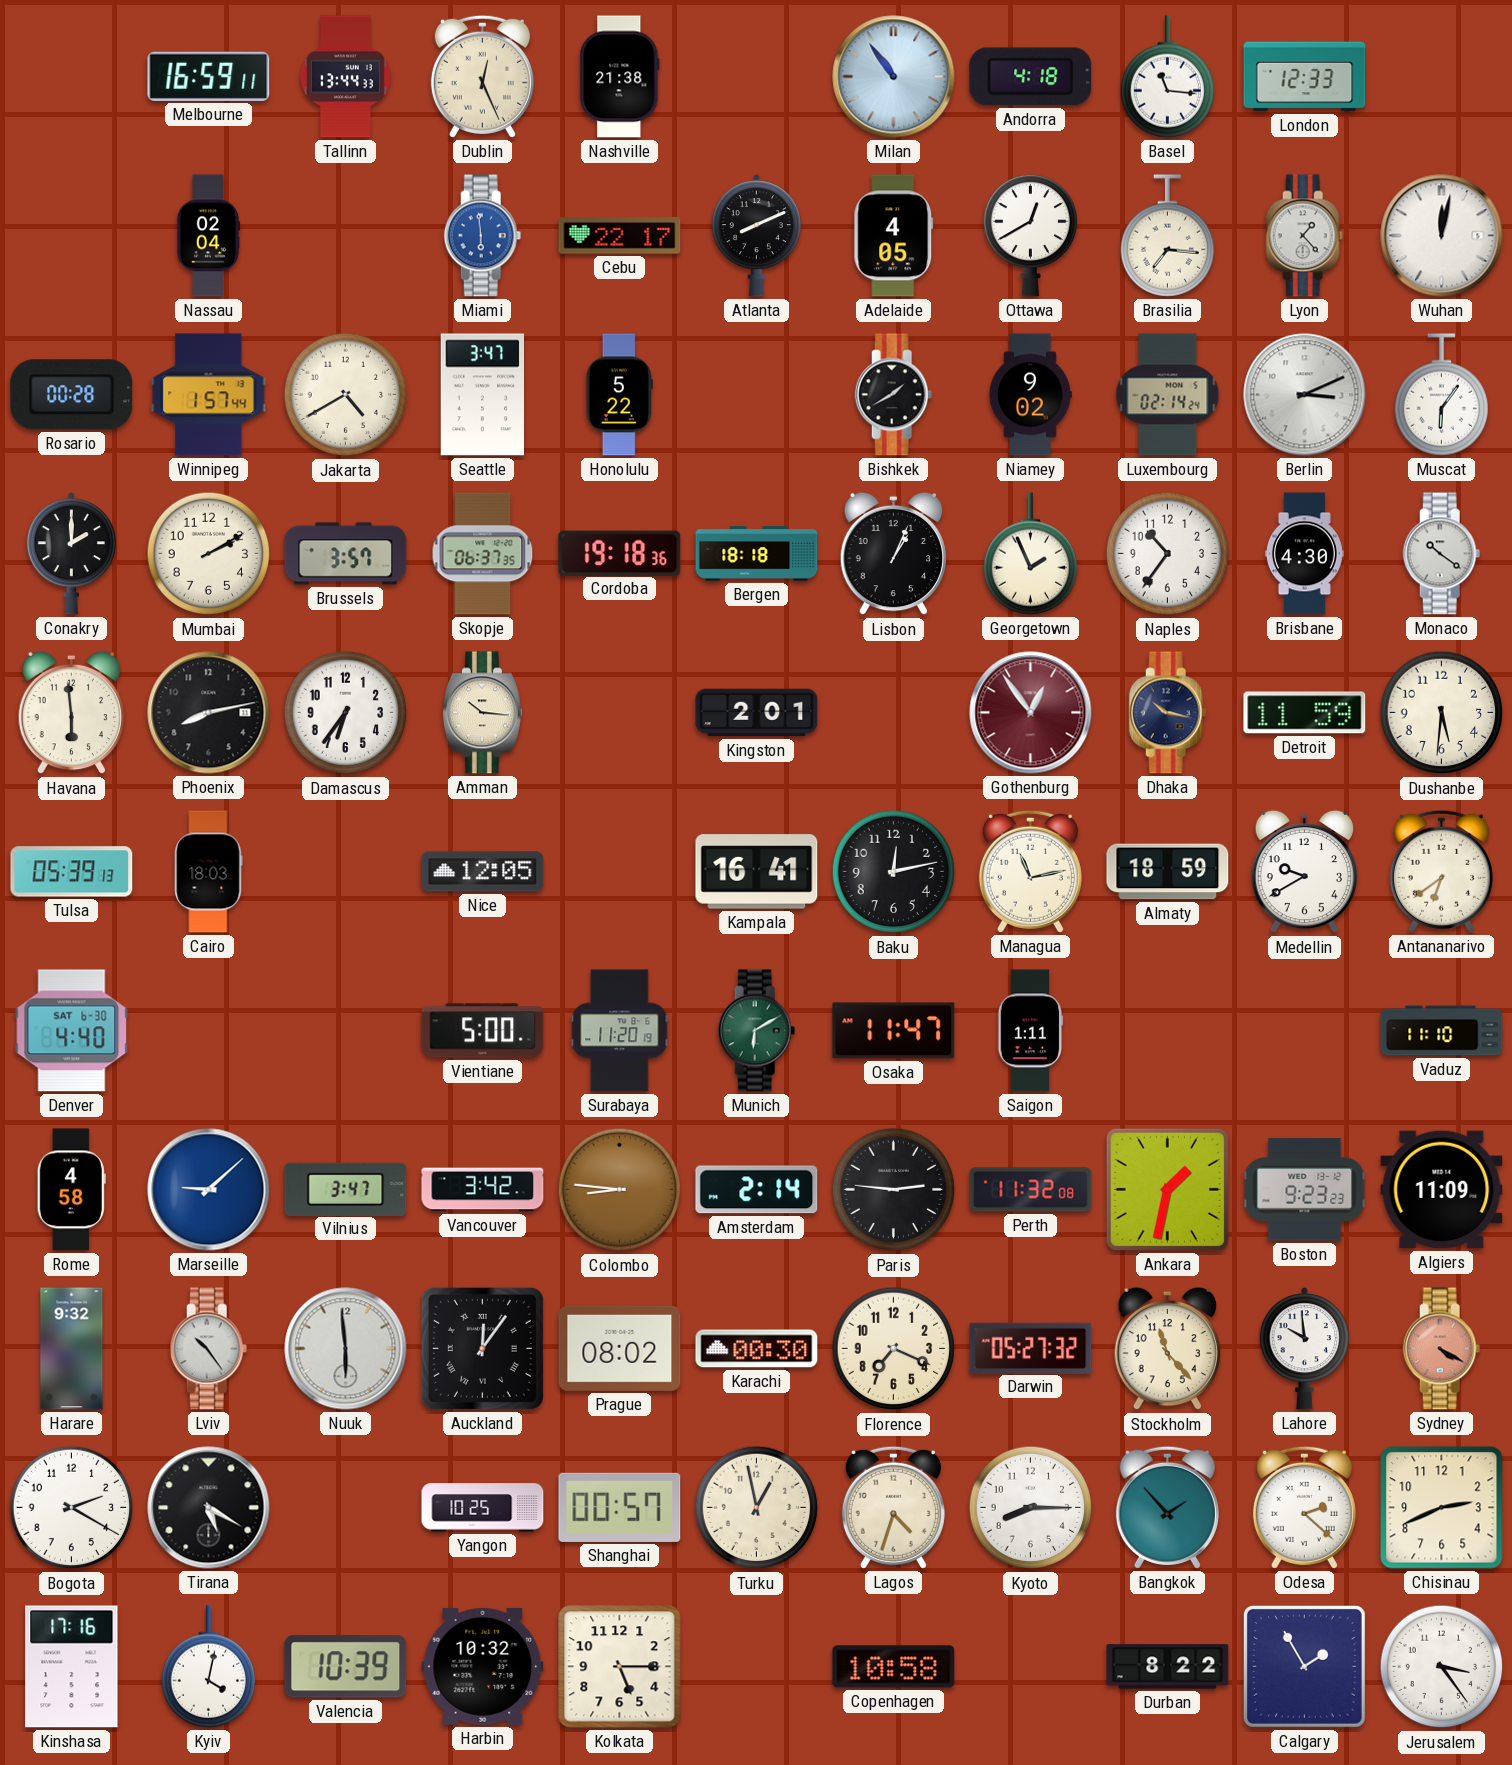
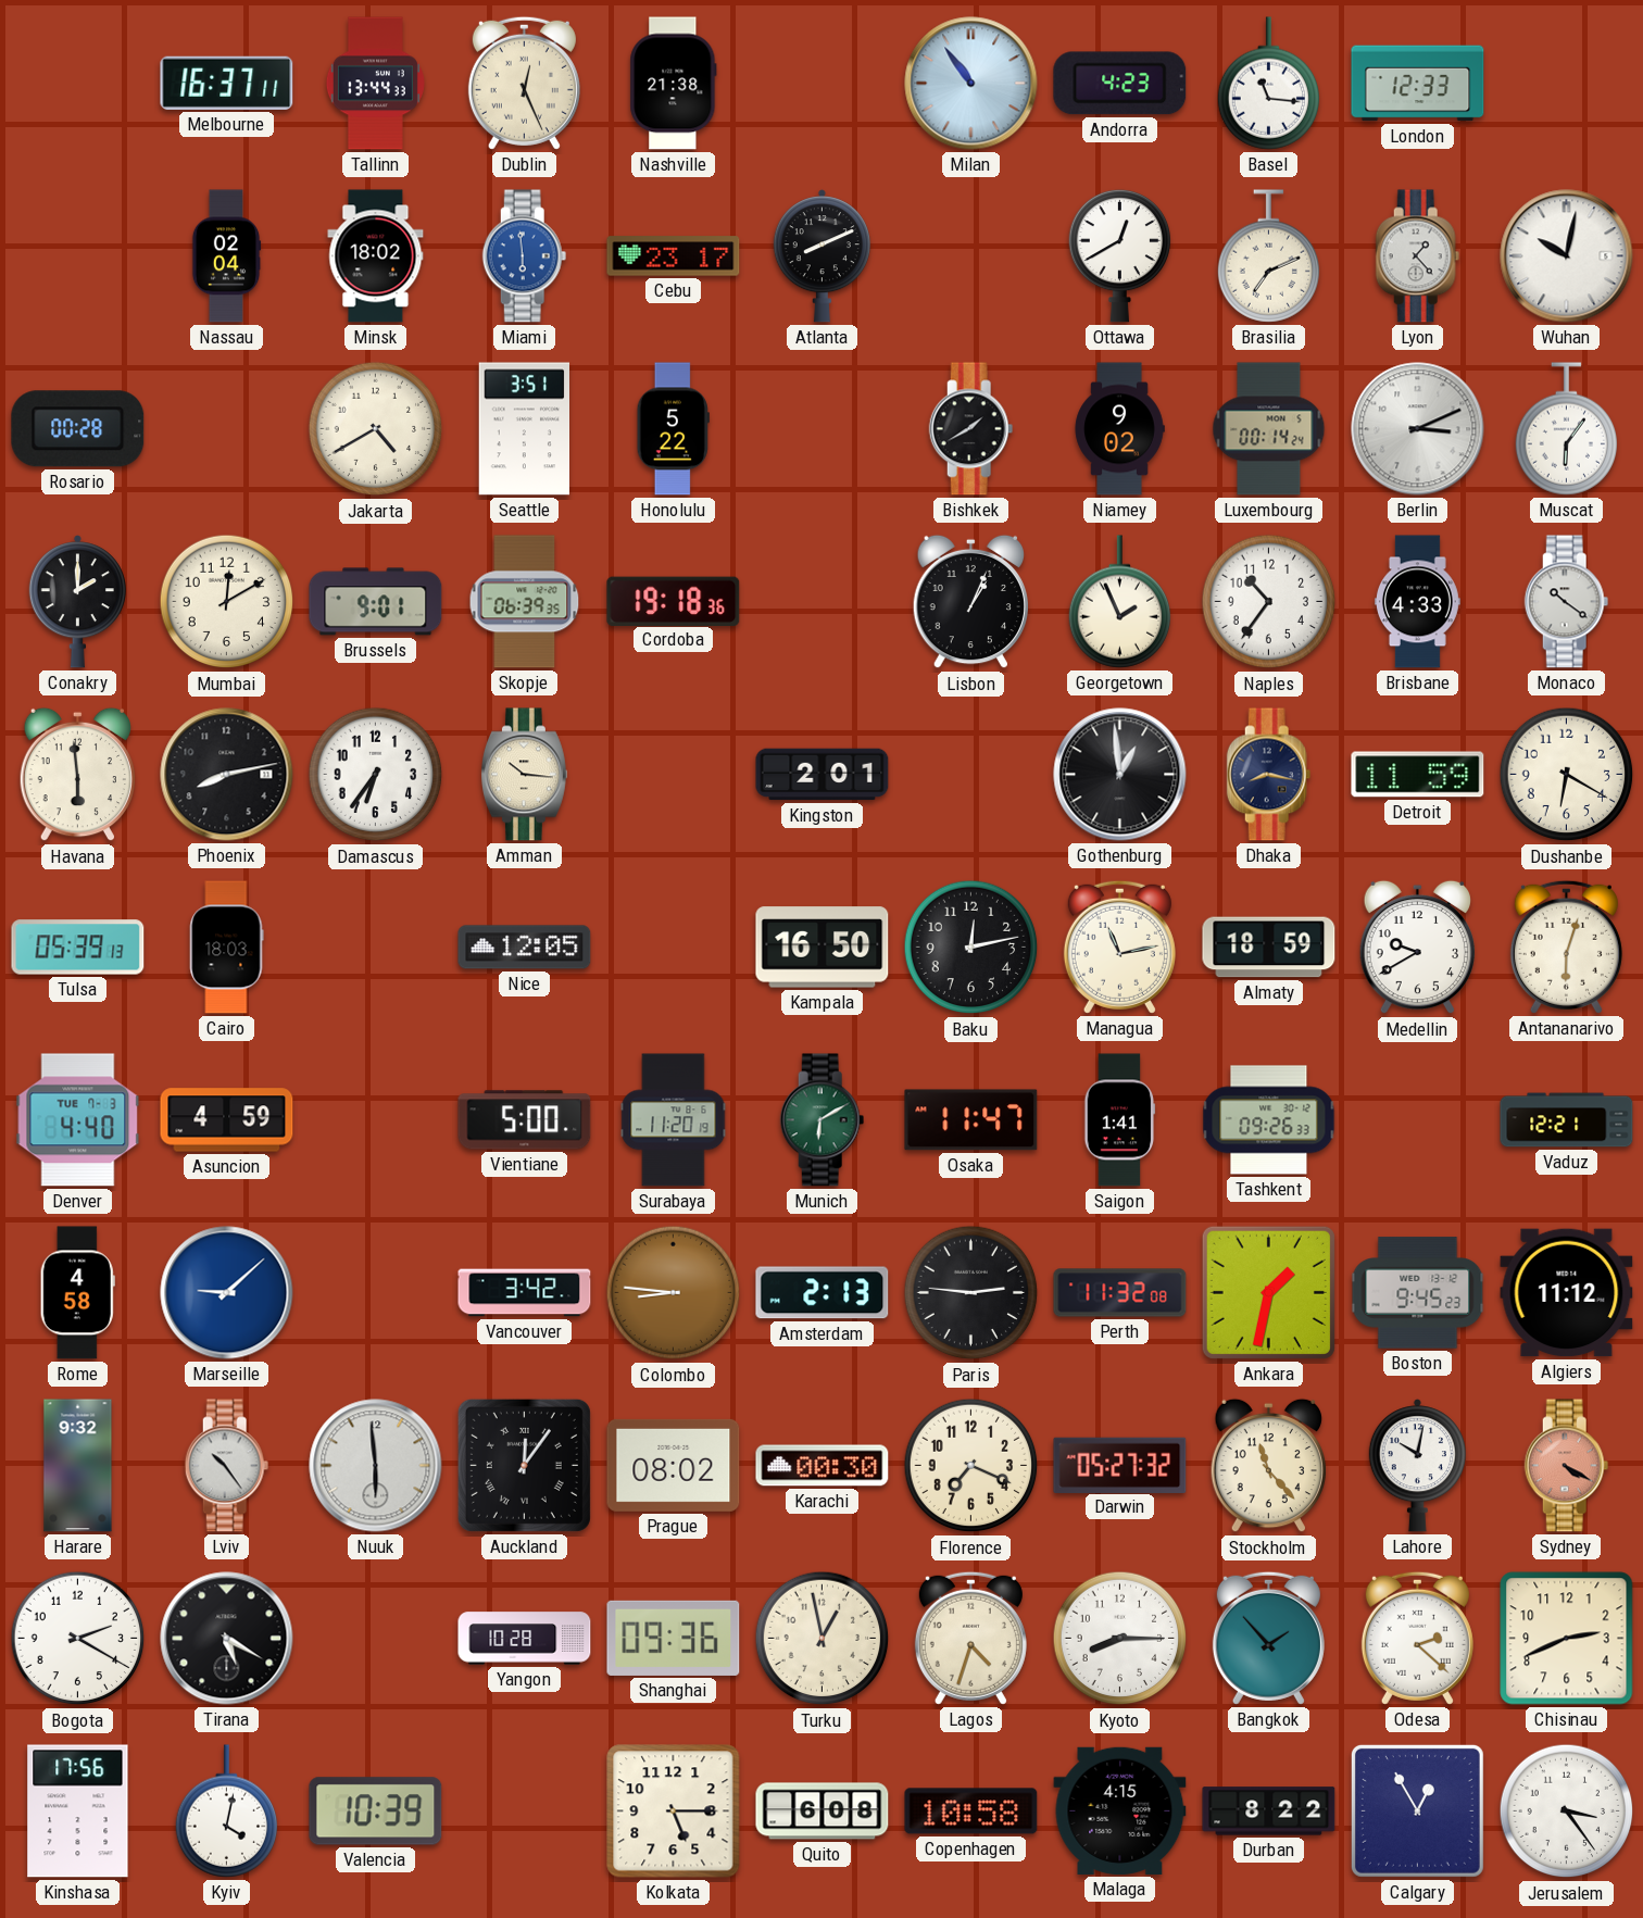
Melbourne: 16:59 -> 16:37
Andorra: 4:18 -> 4:23
Minsk: none -> 18:02
Cebu: 22:17 -> 23:17
Adelaide: 4:05 -> none
Brasilia: 7:16 -> 7:11
Wuhan: 12:02 -> 10:02
Winnipeg: 1:57 -> none
Seattle: 3:47 -> 3:51
Luxembourg: 02:14 -> 00:14
Mumbai: 2:10 -> 12:10
Brussels: 3:57 -> 9:01
Skopje: 06:37 -> 06:39
Bergen: 18:18 -> none
Brisbane: 4:30 -> 4:33
Gothenburg: 12:54 -> 12:59
Gothenburg dial: burgundy -> black
Dhaka: 10:17 -> 8:17
Dushanbe: 5:31 -> 6:20
Kampala: 16:41 -> 16:50
Antananarivo: 6:39 -> 6:03
Denver date: SAT 6-30 -> TUE 7-3
Asuncion: none -> 4:59
Saigon: 1:11 -> 1:41
Tashkent: none -> 09:26
Vaduz: 11:10 -> 12:21
Vilnius: 3:47 -> none
Amsterdam: 2:14 -> 2:13
Boston: 9:23 -> 9:45
Algiers: 11:09 -> 11:12
Lahore: 9:59 -> 10:02
Yangon: 10:25 -> 10:28
Shanghai: 00:57 -> 09:36
Kinshasa: 17:16 -> 17:56
Harbin: 10:32 -> none
Quito: none -> 6:08
Malaga: none -> 4:15
Calgary: 1:55 -> 12:55
